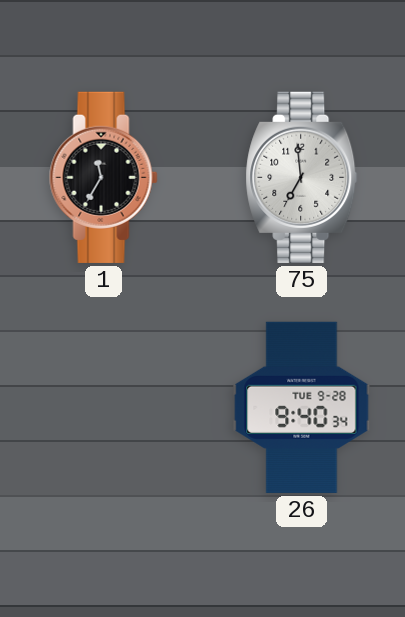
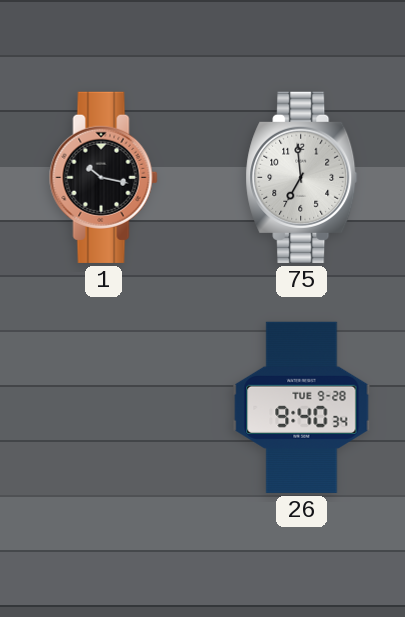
1: 11:35 -> 10:17
